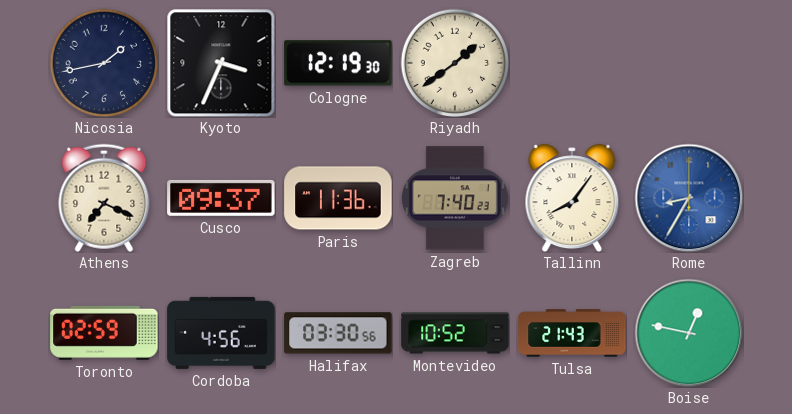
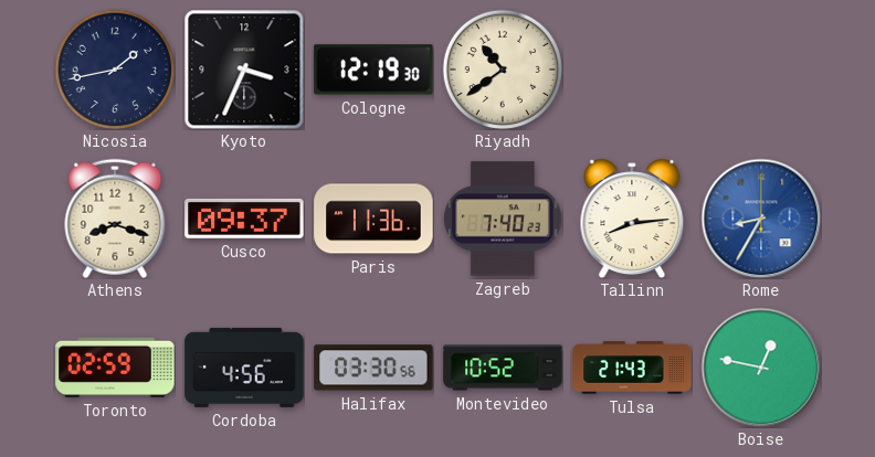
Riyadh: 1:39 -> 10:39
Athens: 7:19 -> 8:18
Tallinn: 8:06 -> 8:14
